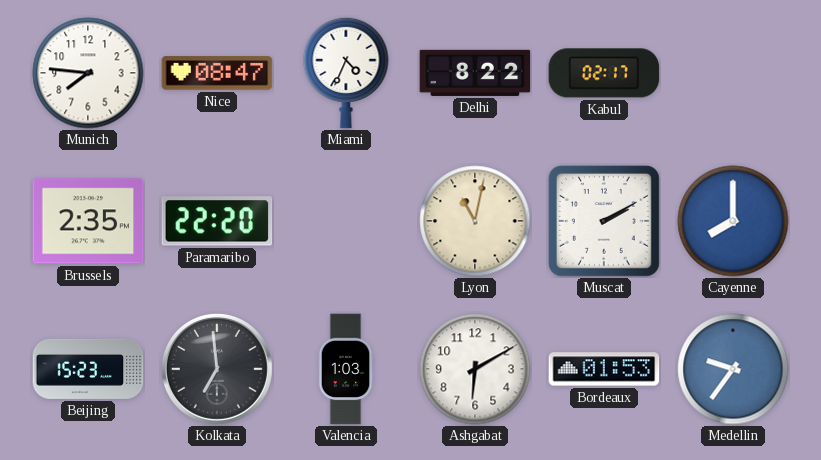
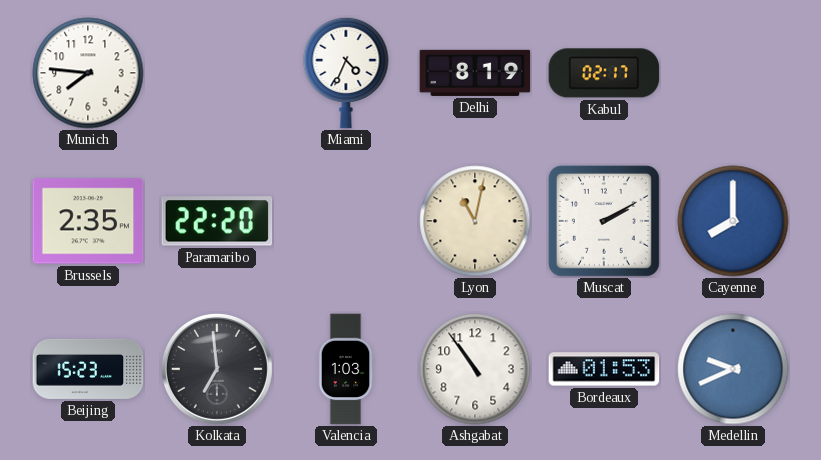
Nice: 08:47 -> none
Delhi: 8:22 -> 8:19
Ashgabat: 6:10 -> 10:54
Medellin: 9:36 -> 9:41
